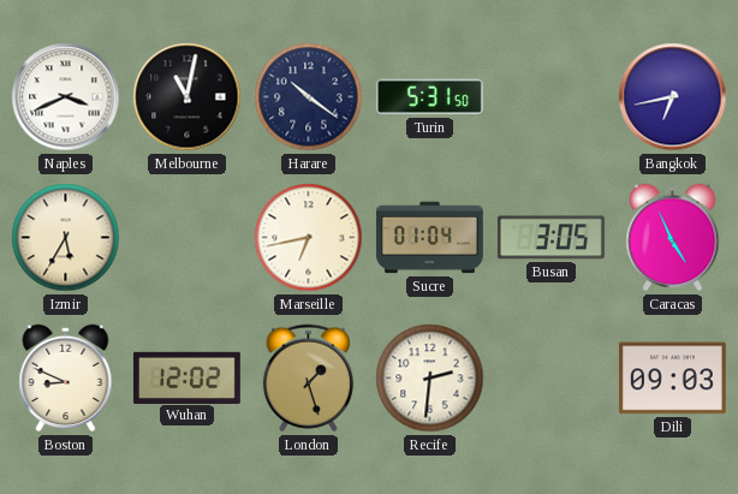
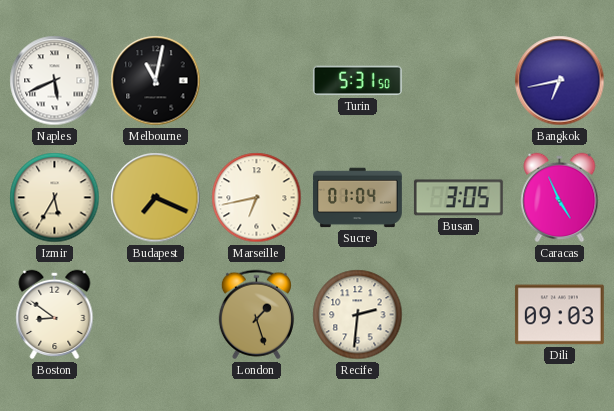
Naples: 3:41 -> 5:41
Harare: 10:21 -> none
Budapest: none -> 7:19
Boston: 8:49 -> 8:51
Wuhan: 12:02 -> none
